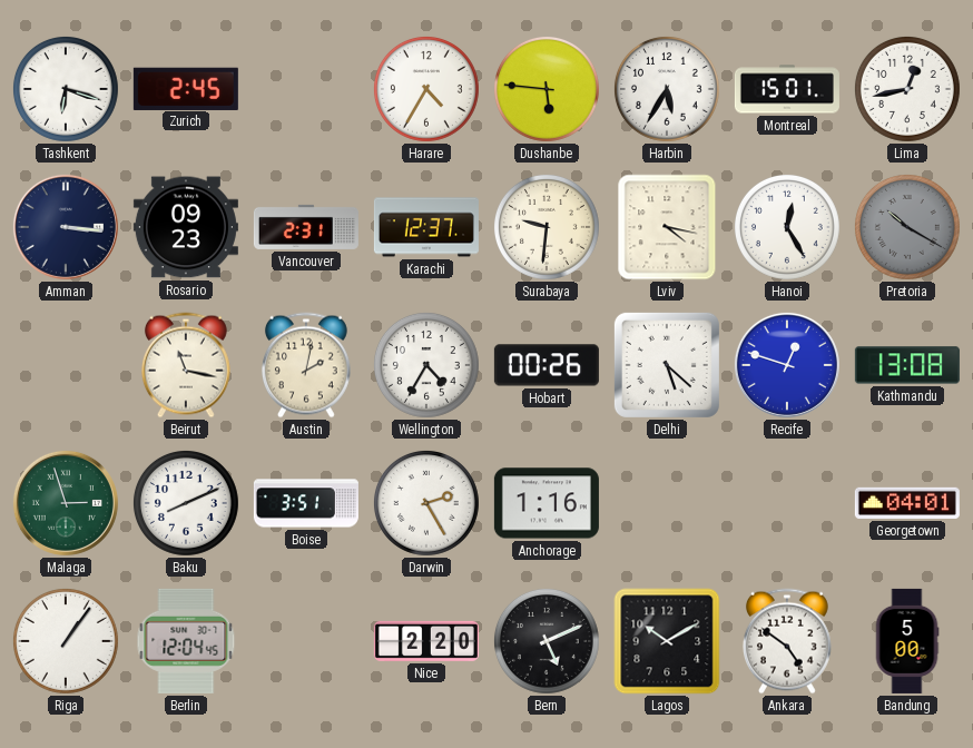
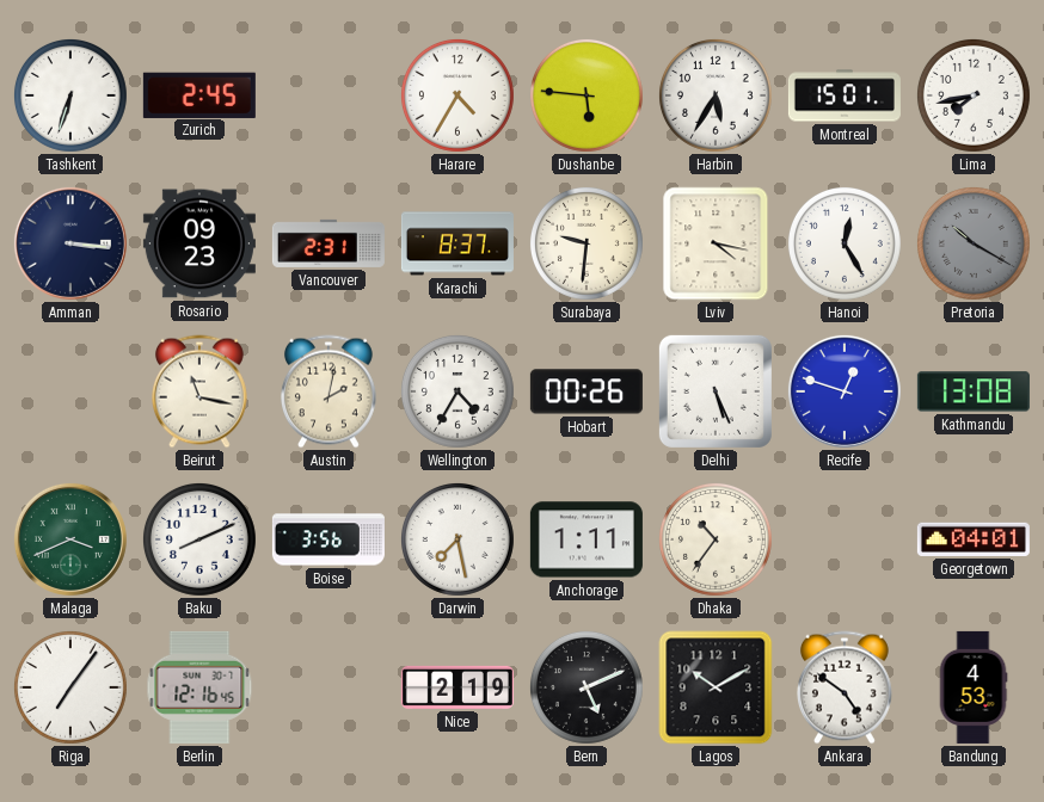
Tashkent: 6:18 -> 6:33
Lima: 12:43 -> 7:43
Karachi: 12:37 -> 8:37
Delhi: 5:22 -> 5:26
Malaga: 2:57 -> 3:41
Boise: 3:51 -> 3:56
Darwin: 2:25 -> 7:28
Anchorage: 1:16 -> 1:11
Dhaka: none -> 10:36
Riga: 1:06 -> 7:06
Berlin: 12:04 -> 12:16
Nice: 2:20 -> 2:19
Bandung: 5:00 -> 4:53
